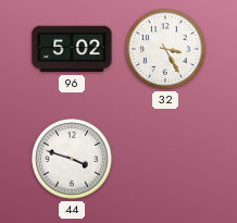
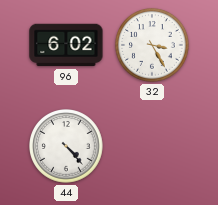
96: 5:02 -> 6:02
44: 3:48 -> 4:23
